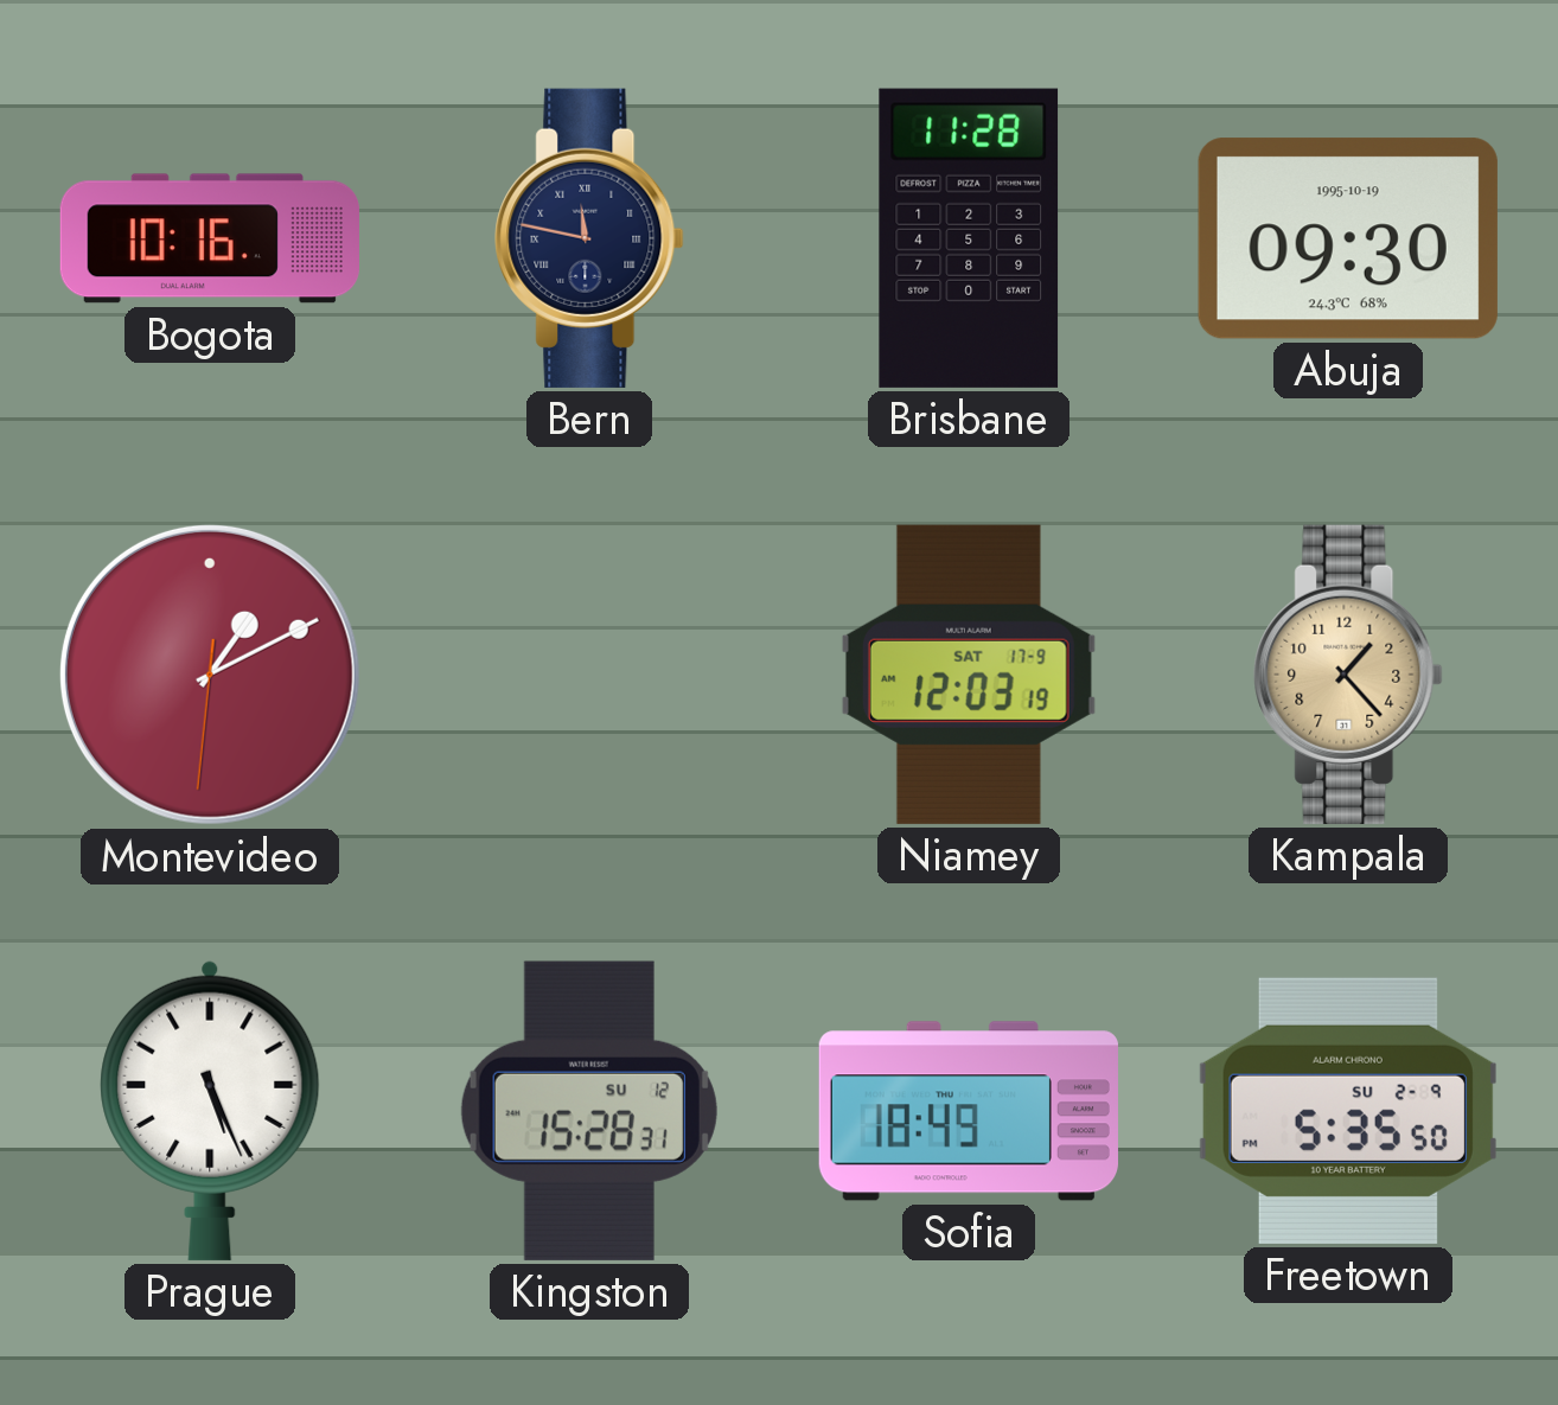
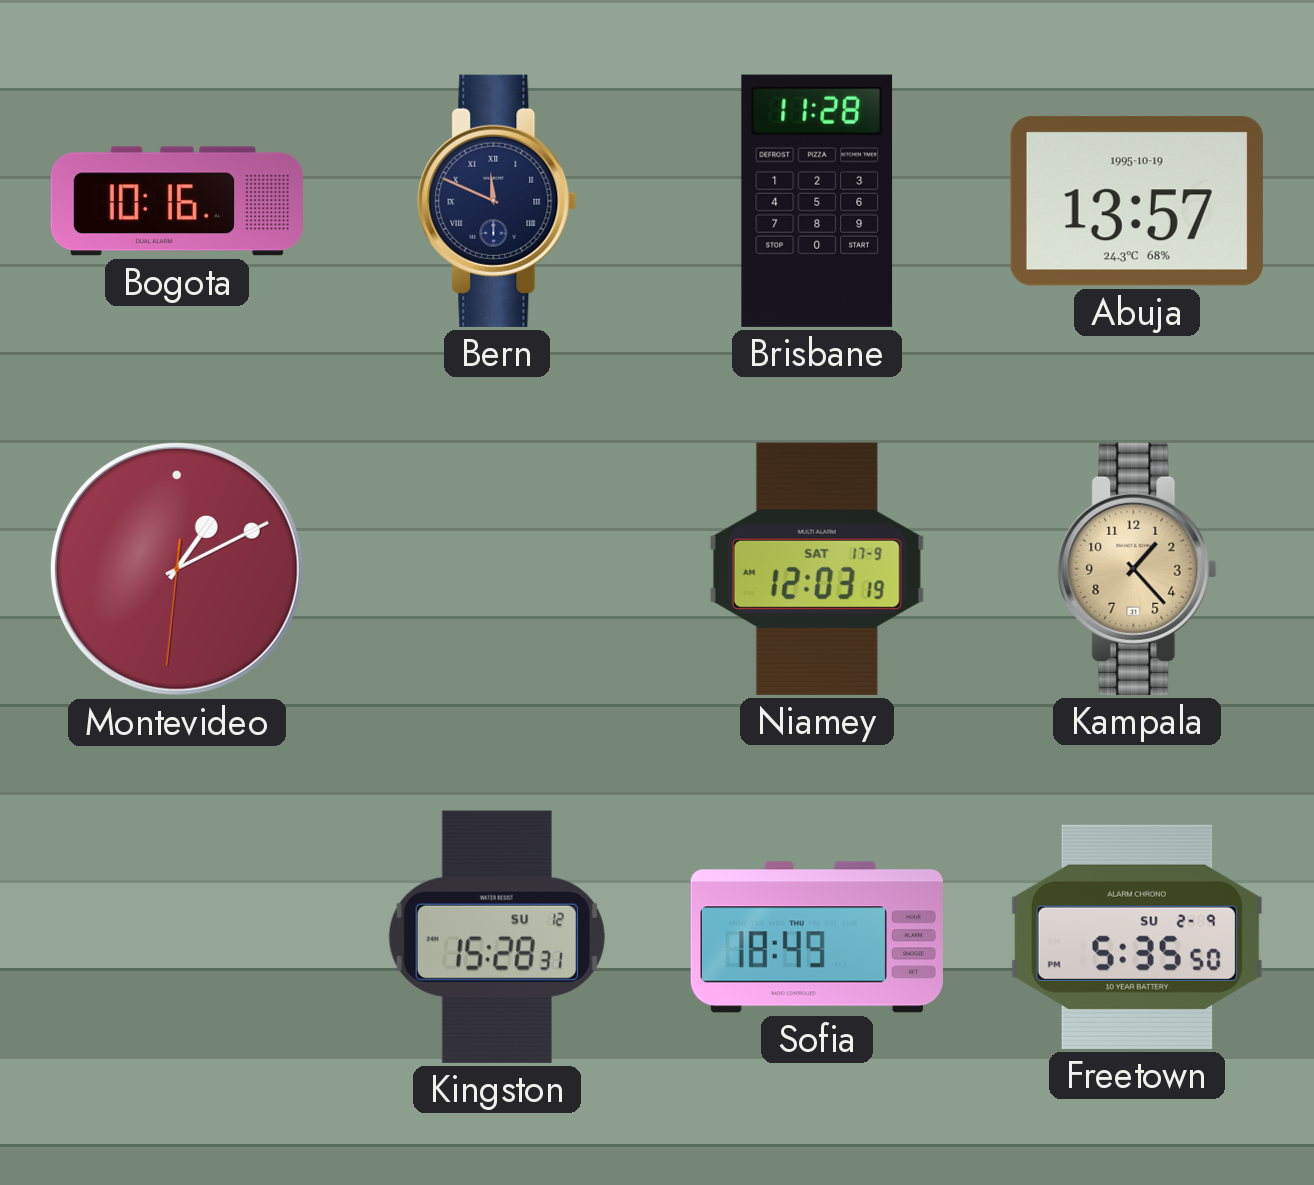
Bern: 11:47 -> 11:49
Abuja: 09:30 -> 13:57
Prague: 5:26 -> none
